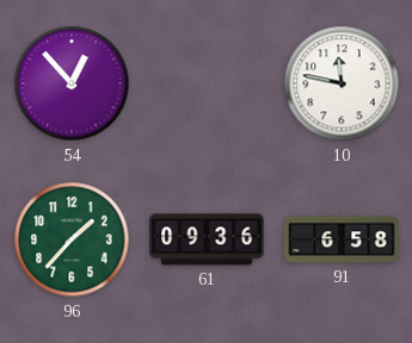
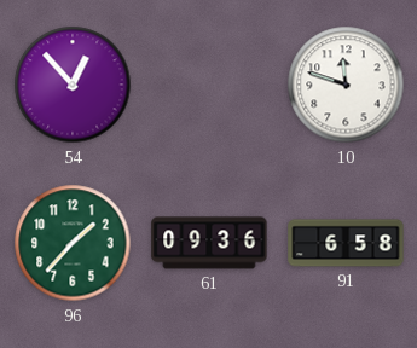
10: 11:47 -> 11:48
